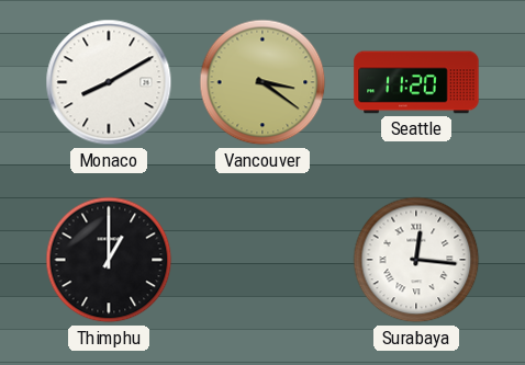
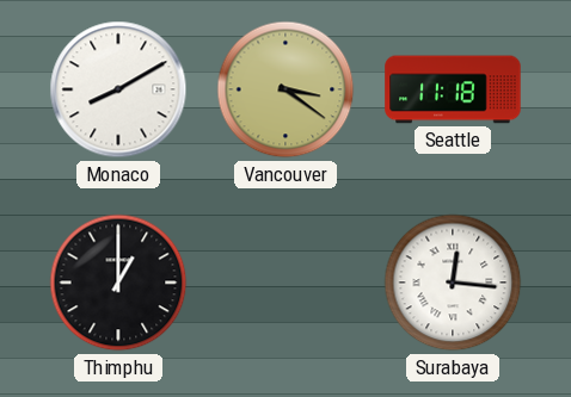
Seattle: 11:20 -> 11:18
